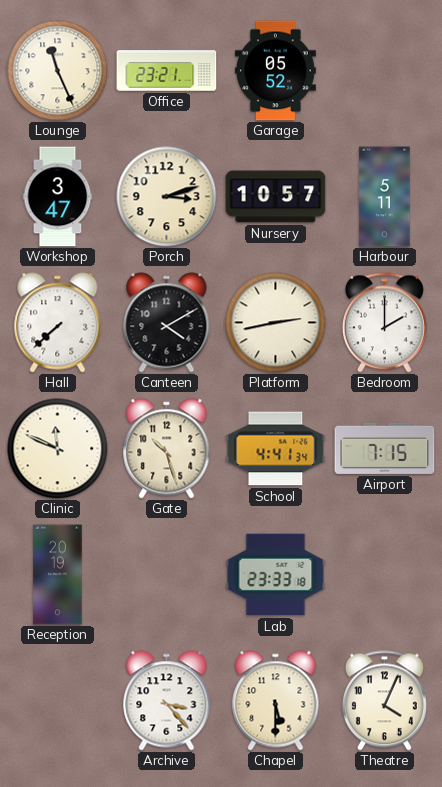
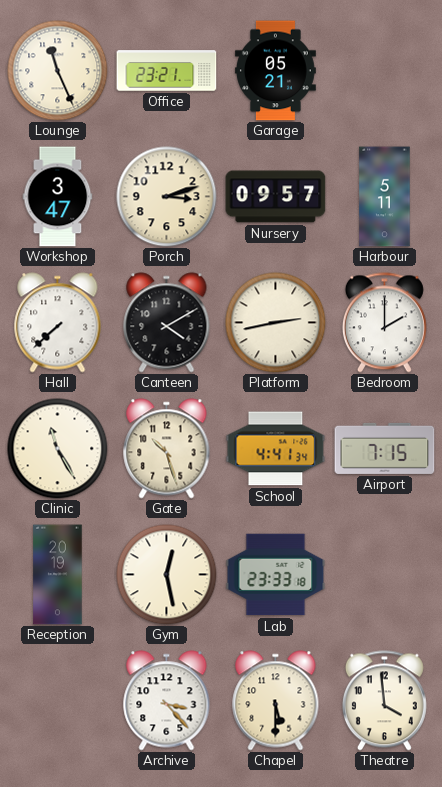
Garage: 05:52 -> 05:21
Nursery: 10:57 -> 09:57
Clinic: 11:49 -> 11:25
Gym: none -> 12:28
Theatre: 4:04 -> 3:59
